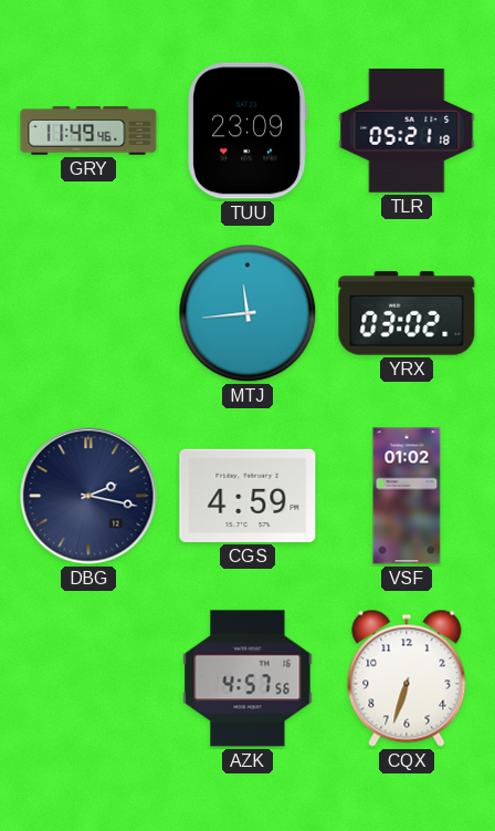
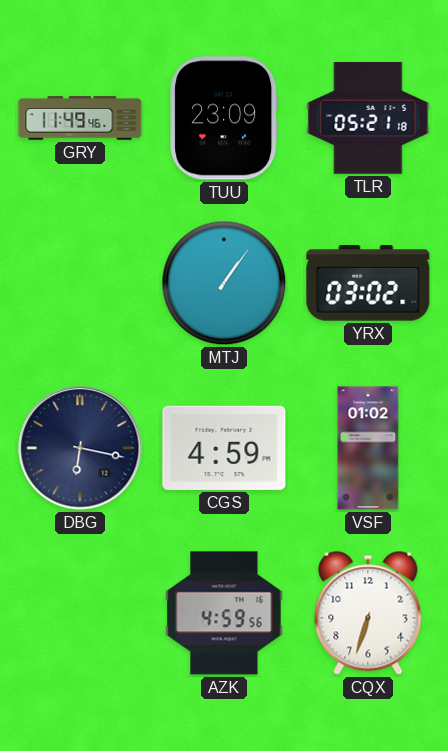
MTJ: 11:44 -> 1:06
DBG: 2:17 -> 6:17
AZK: 4:57 -> 4:59
